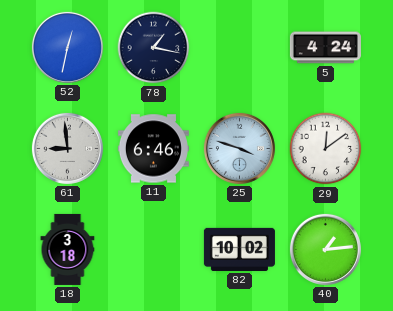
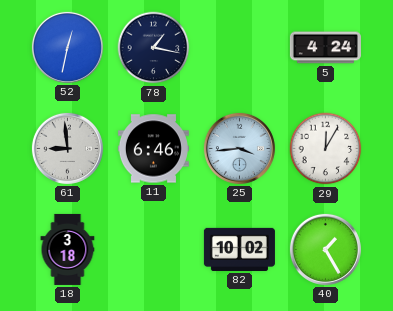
25: 3:48 -> 3:44
29: 12:09 -> 12:05
40: 1:14 -> 1:25
